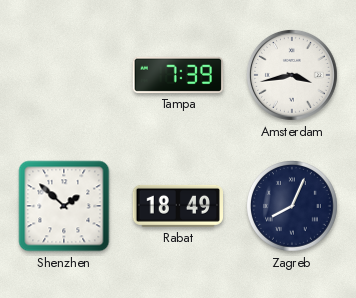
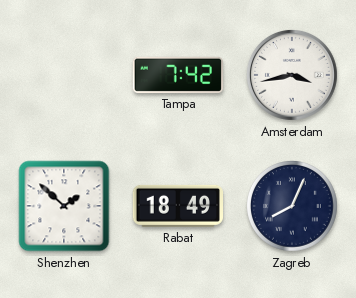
Tampa: 7:39 -> 7:42
